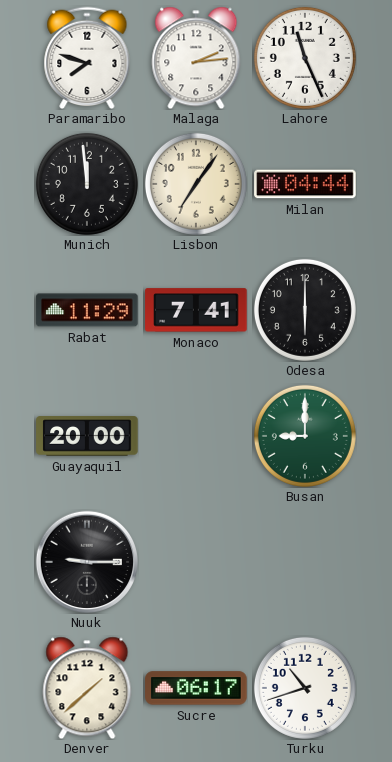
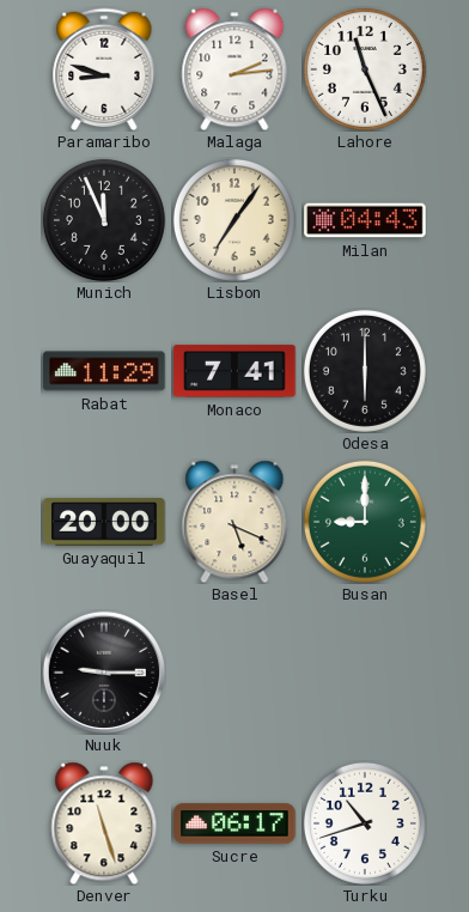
Paramaribo: 7:48 -> 8:48
Munich: 11:59 -> 11:56
Milan: 04:44 -> 04:43
Basel: none -> 5:19
Denver: 1:38 -> 11:27
